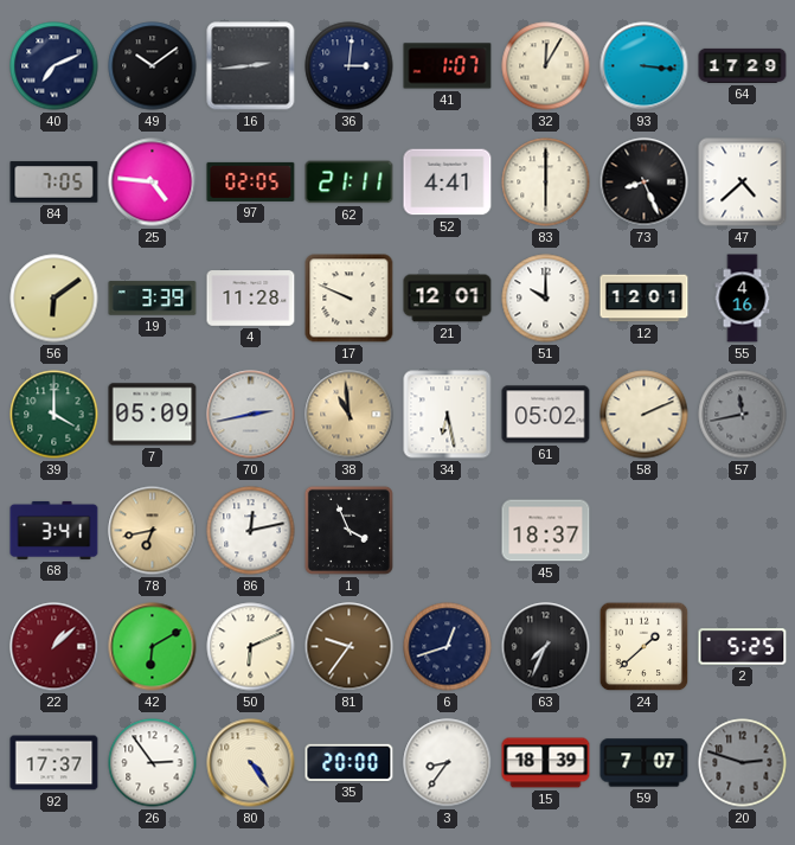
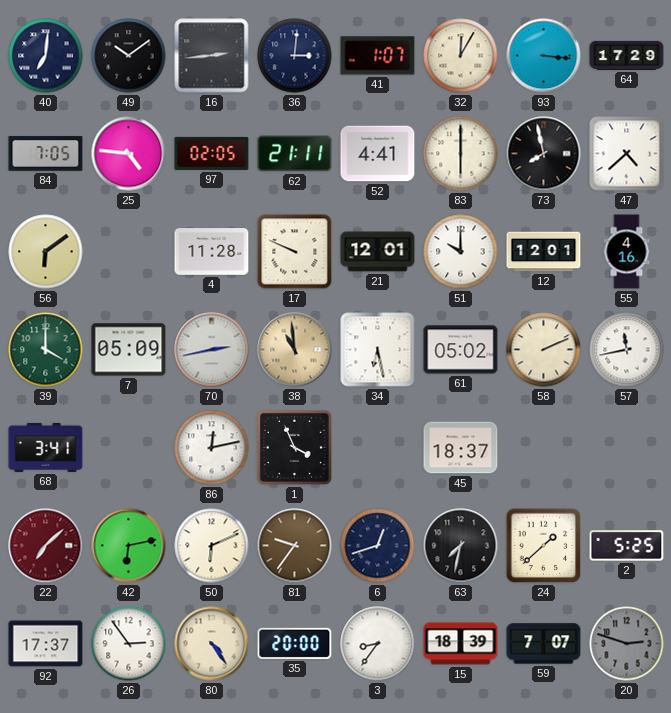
40: 7:11 -> 7:01
73: 8:26 -> 7:58
19: 3:39 -> none
57 dial: grey -> white
78: 6:43 -> none
22: 1:08 -> 7:08
42: 6:10 -> 6:13
63: 7:34 -> 7:32
